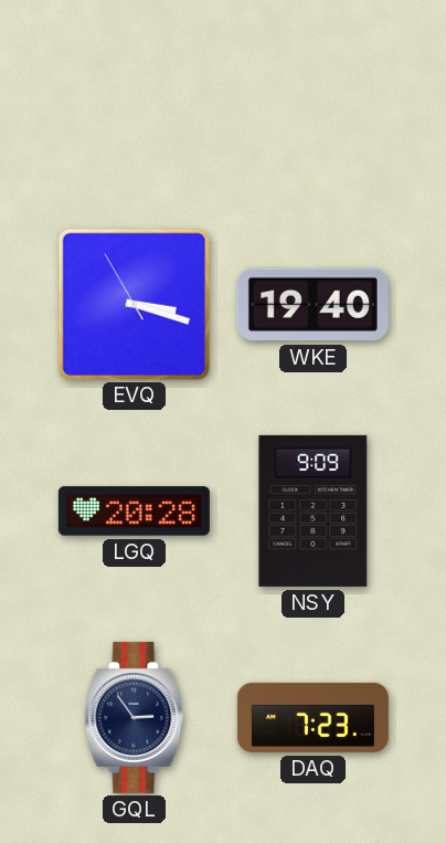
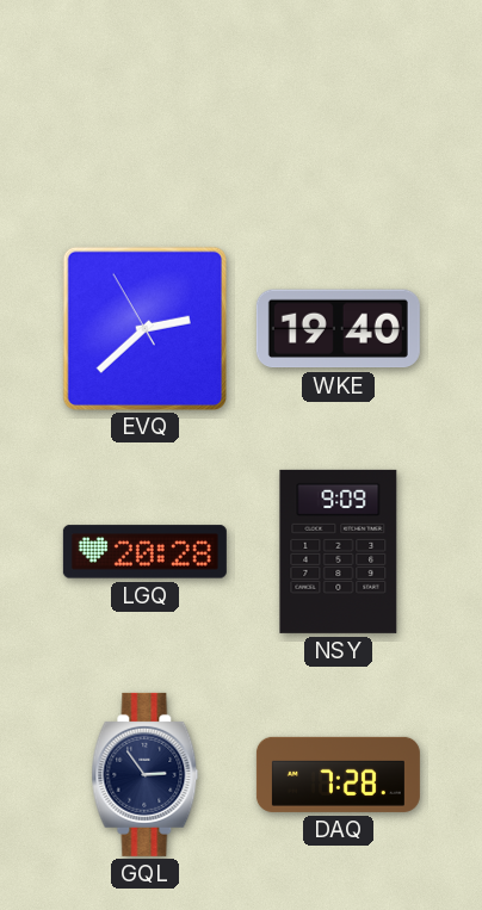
EVQ: 3:17 -> 2:37
DAQ: 7:23 -> 7:28
